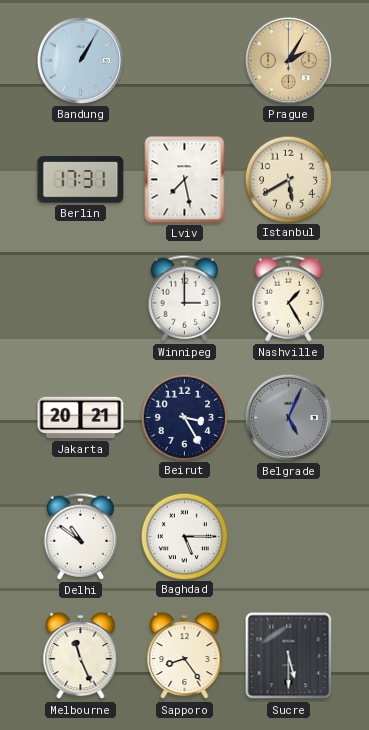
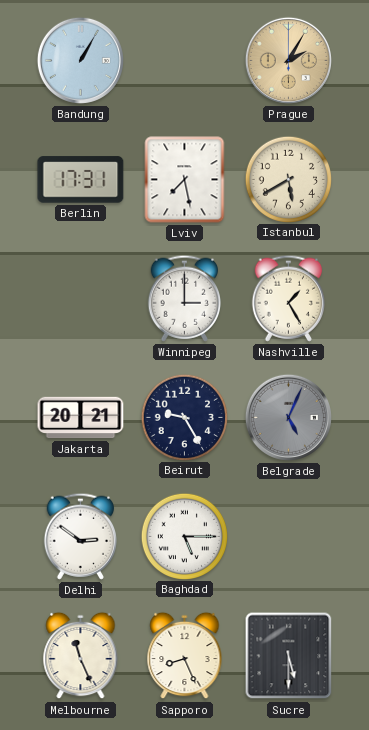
Beirut: 3:25 -> 9:25
Delhi: 10:51 -> 2:51
Sapporo: 8:24 -> 8:26
